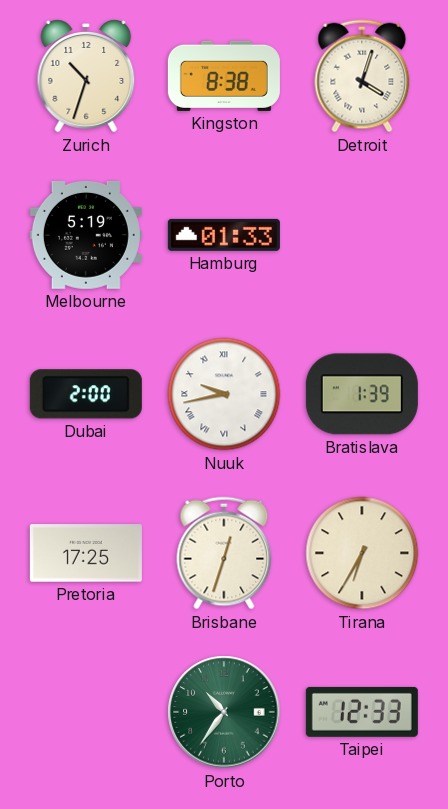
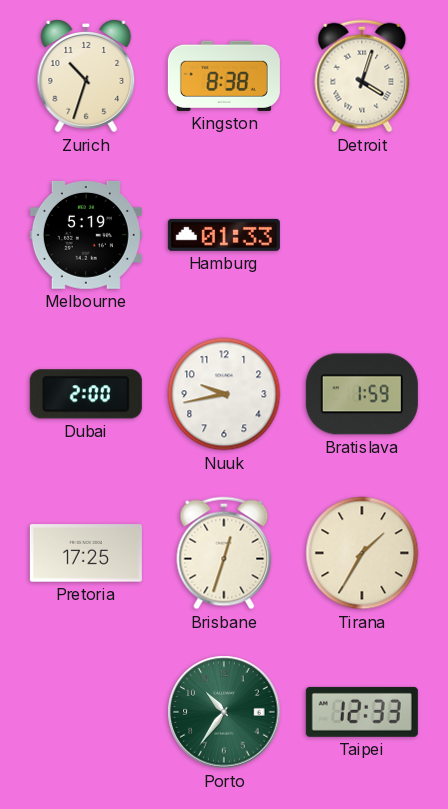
Nuuk numerals: Roman -> Arabic
Bratislava: 1:39 -> 1:59
Tirana: 6:35 -> 1:35
